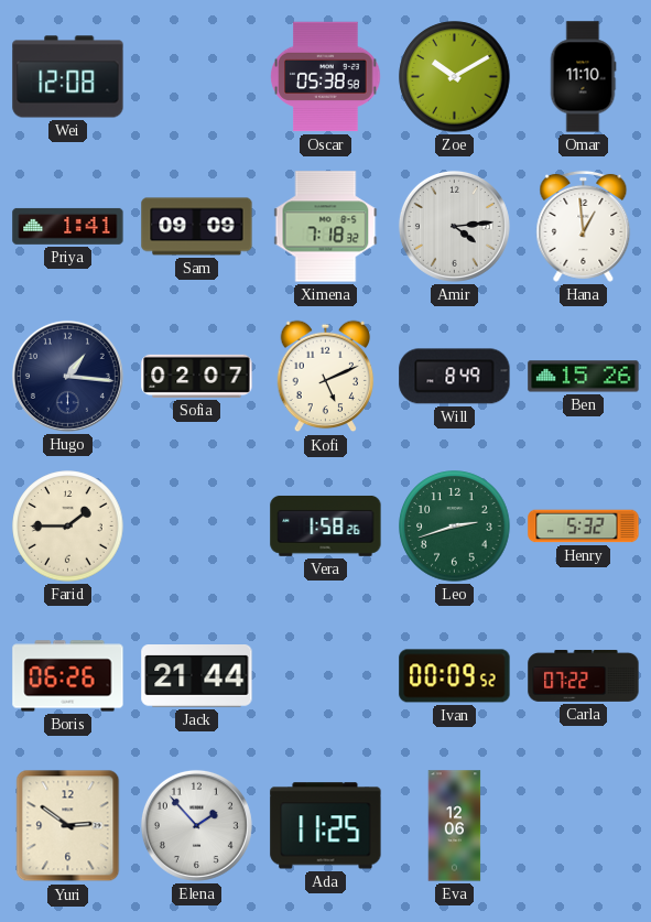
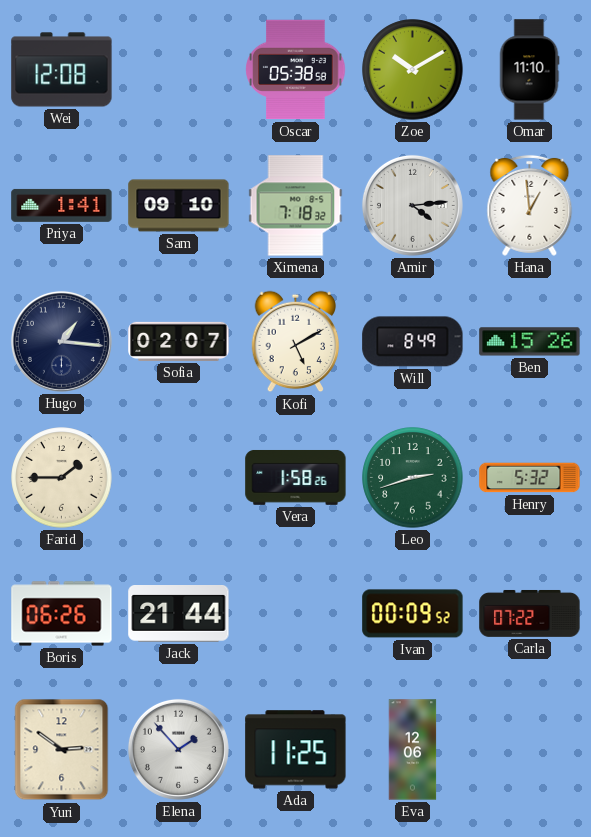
Sam: 09:09 -> 09:10
Kofi: 5:11 -> 5:10
